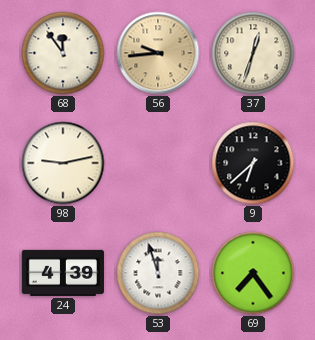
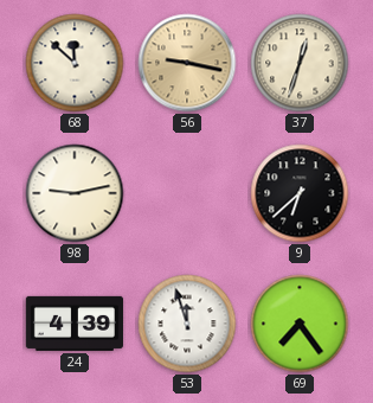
68: 11:54 -> 11:52
56: 9:44 -> 9:17
